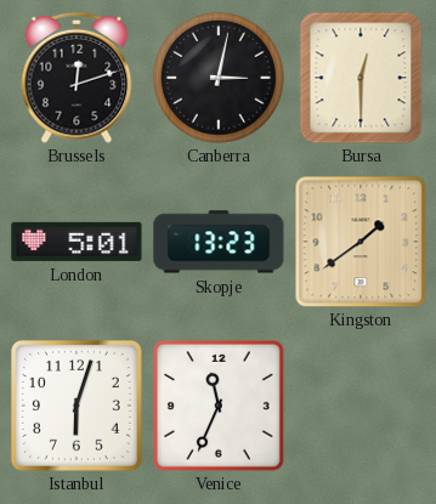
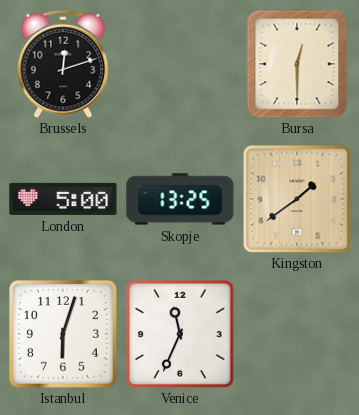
Canberra: 3:02 -> none
London: 5:01 -> 5:00
Skopje: 13:23 -> 13:25
